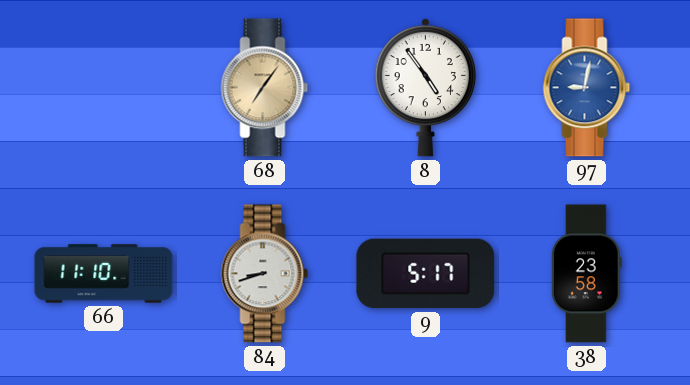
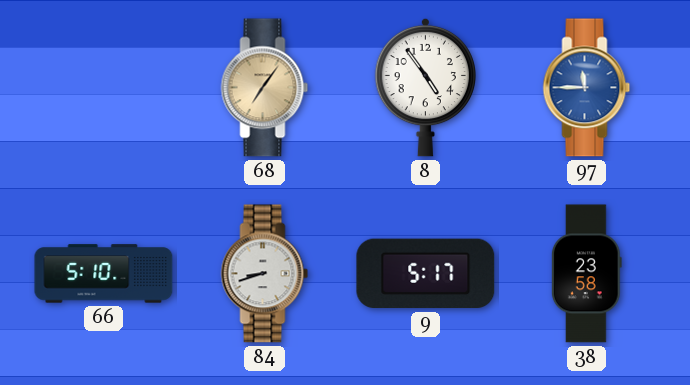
97: 9:02 -> 11:45
66: 11:10 -> 5:10
